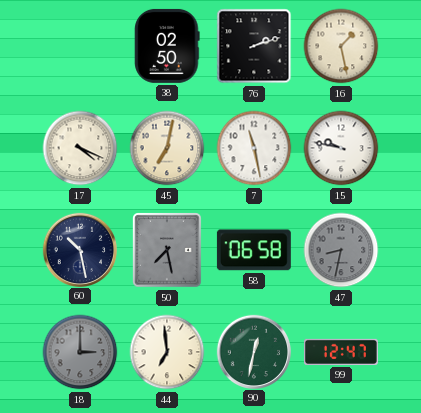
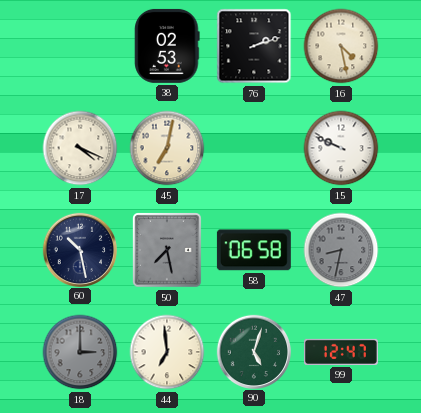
38: 02:50 -> 02:53
16: 1:28 -> 4:28
7: 11:28 -> none
15: 9:47 -> 9:49
90: 12:32 -> 5:03
